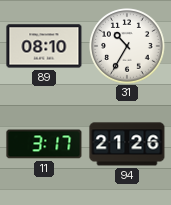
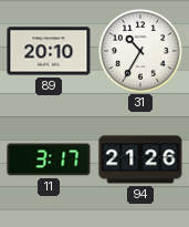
89: 08:10 -> 20:10
